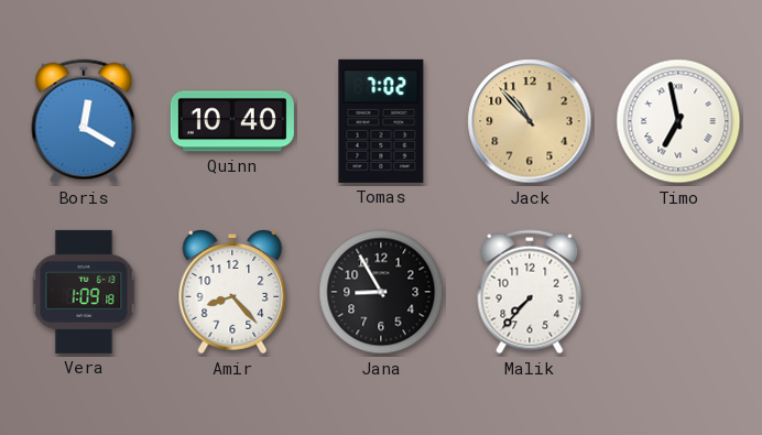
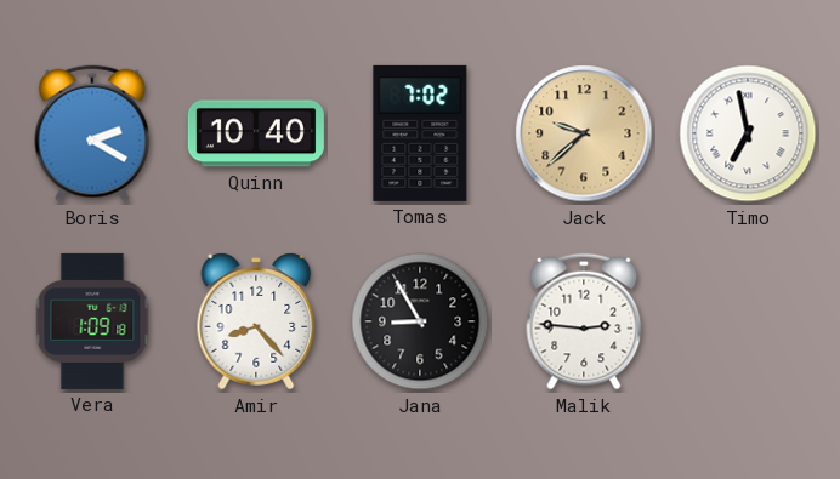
Boris: 12:20 -> 2:20
Jack: 10:53 -> 9:38
Malik: 7:37 -> 2:46
